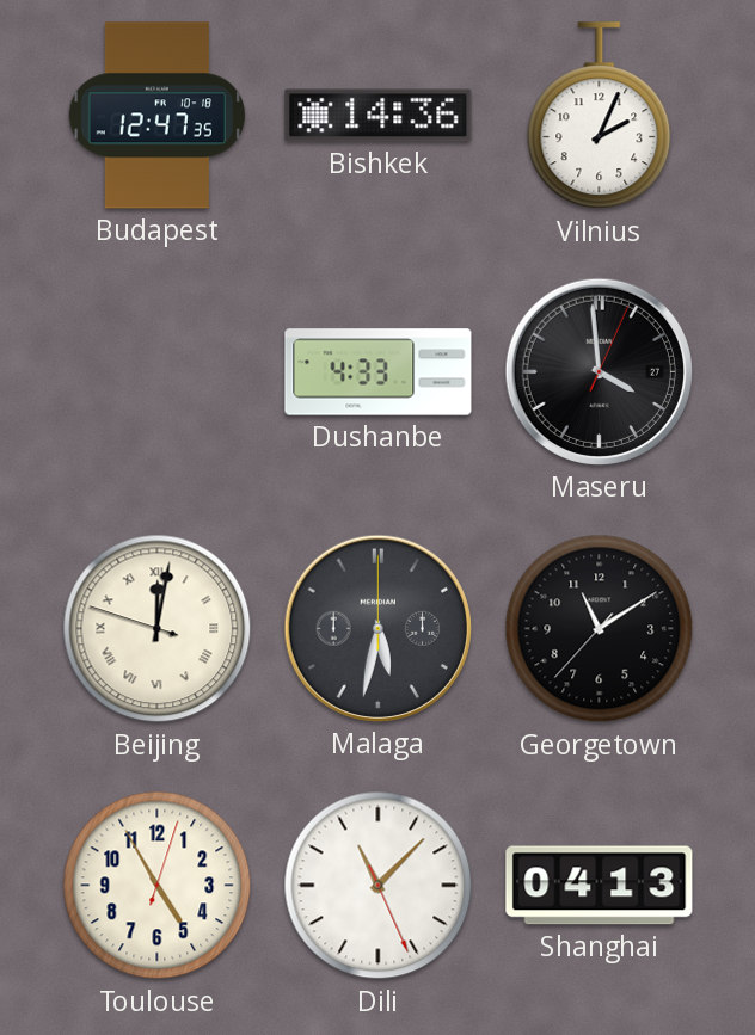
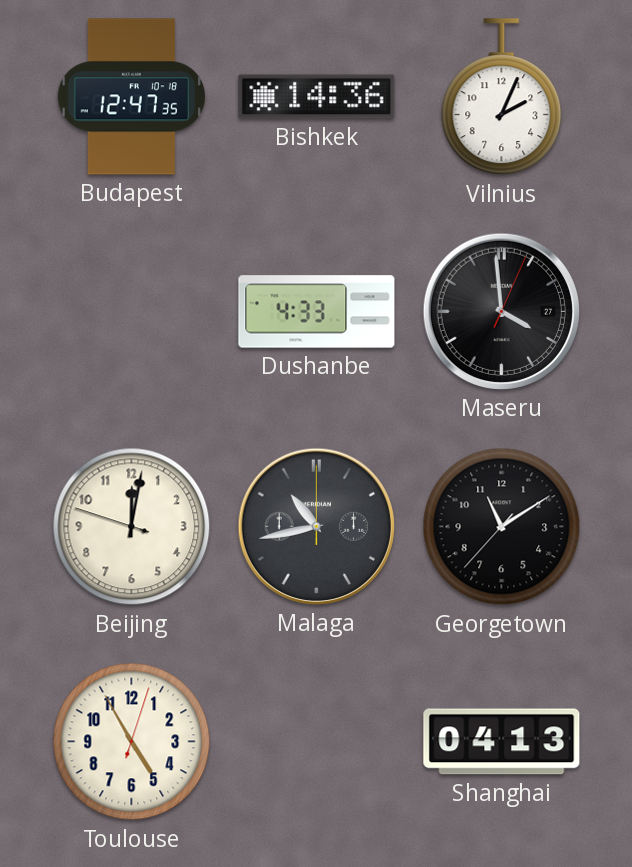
Beijing numerals: Roman -> Arabic
Malaga: 5:32 -> 10:43
Dili: 11:07 -> none
